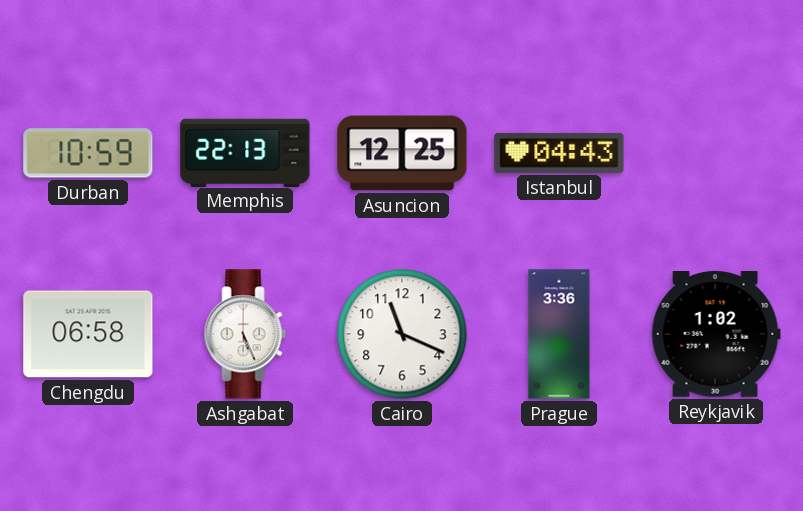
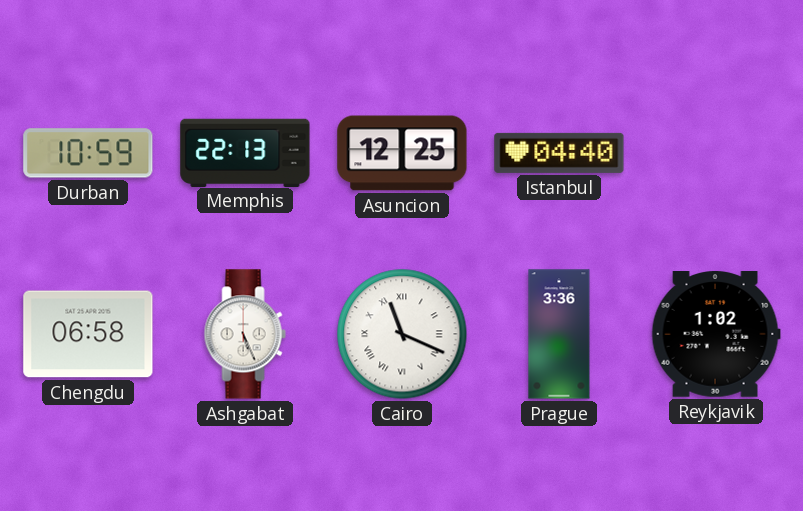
Istanbul: 04:43 -> 04:40
Cairo numerals: Arabic -> Roman
